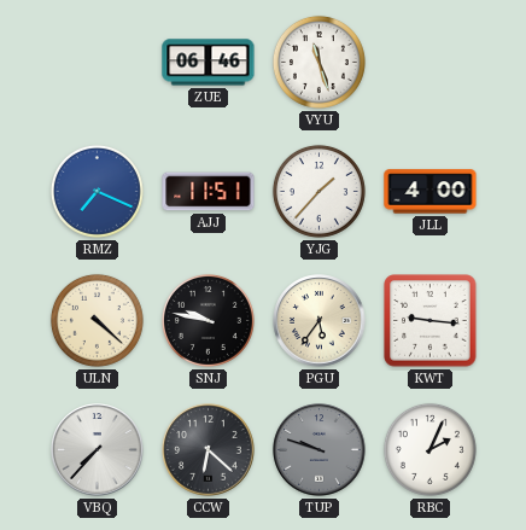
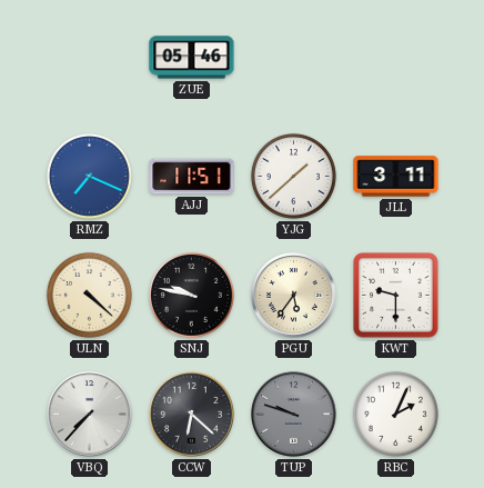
ZUE: 06:46 -> 05:46
VYU: 11:27 -> none
YJG: 1:37 -> 1:38
JLL: 4:00 -> 3:11
KWT: 9:16 -> 9:30
